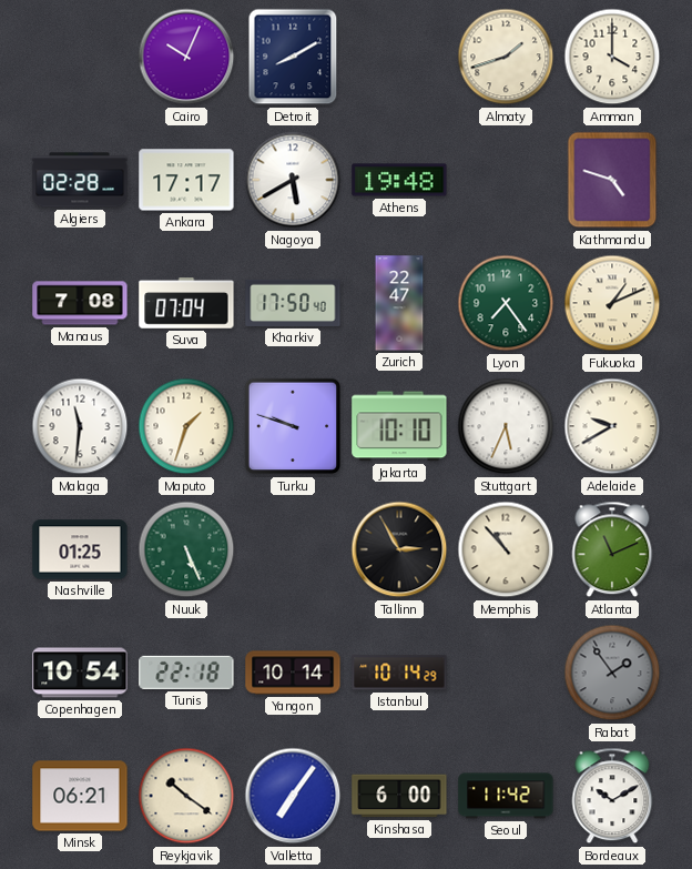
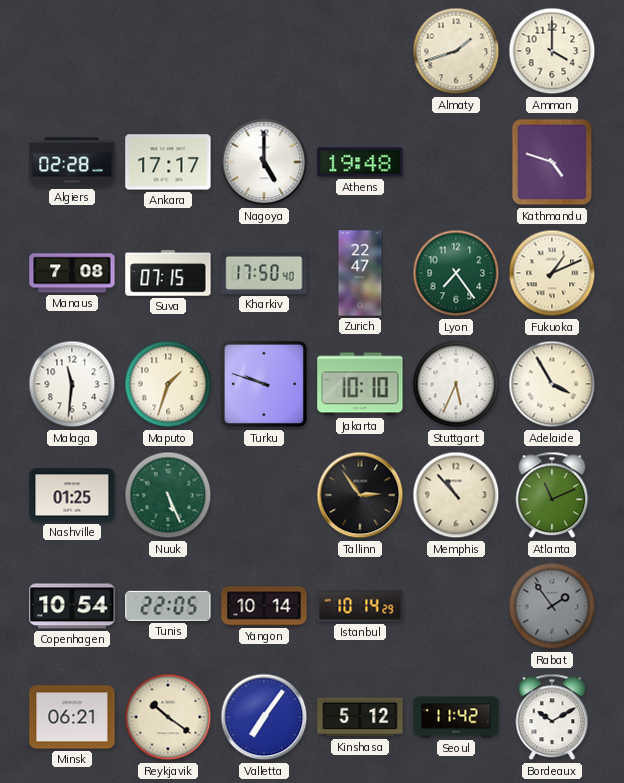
Cairo: 10:04 -> none
Detroit: 8:10 -> none
Nagoya: 5:40 -> 5:00
Suva: 07:04 -> 07:15
Adelaide: 9:40 -> 3:55
Tallinn: 2:55 -> 2:54
Tunis: 22:18 -> 22:05
Kinshasa: 6:00 -> 5:12
